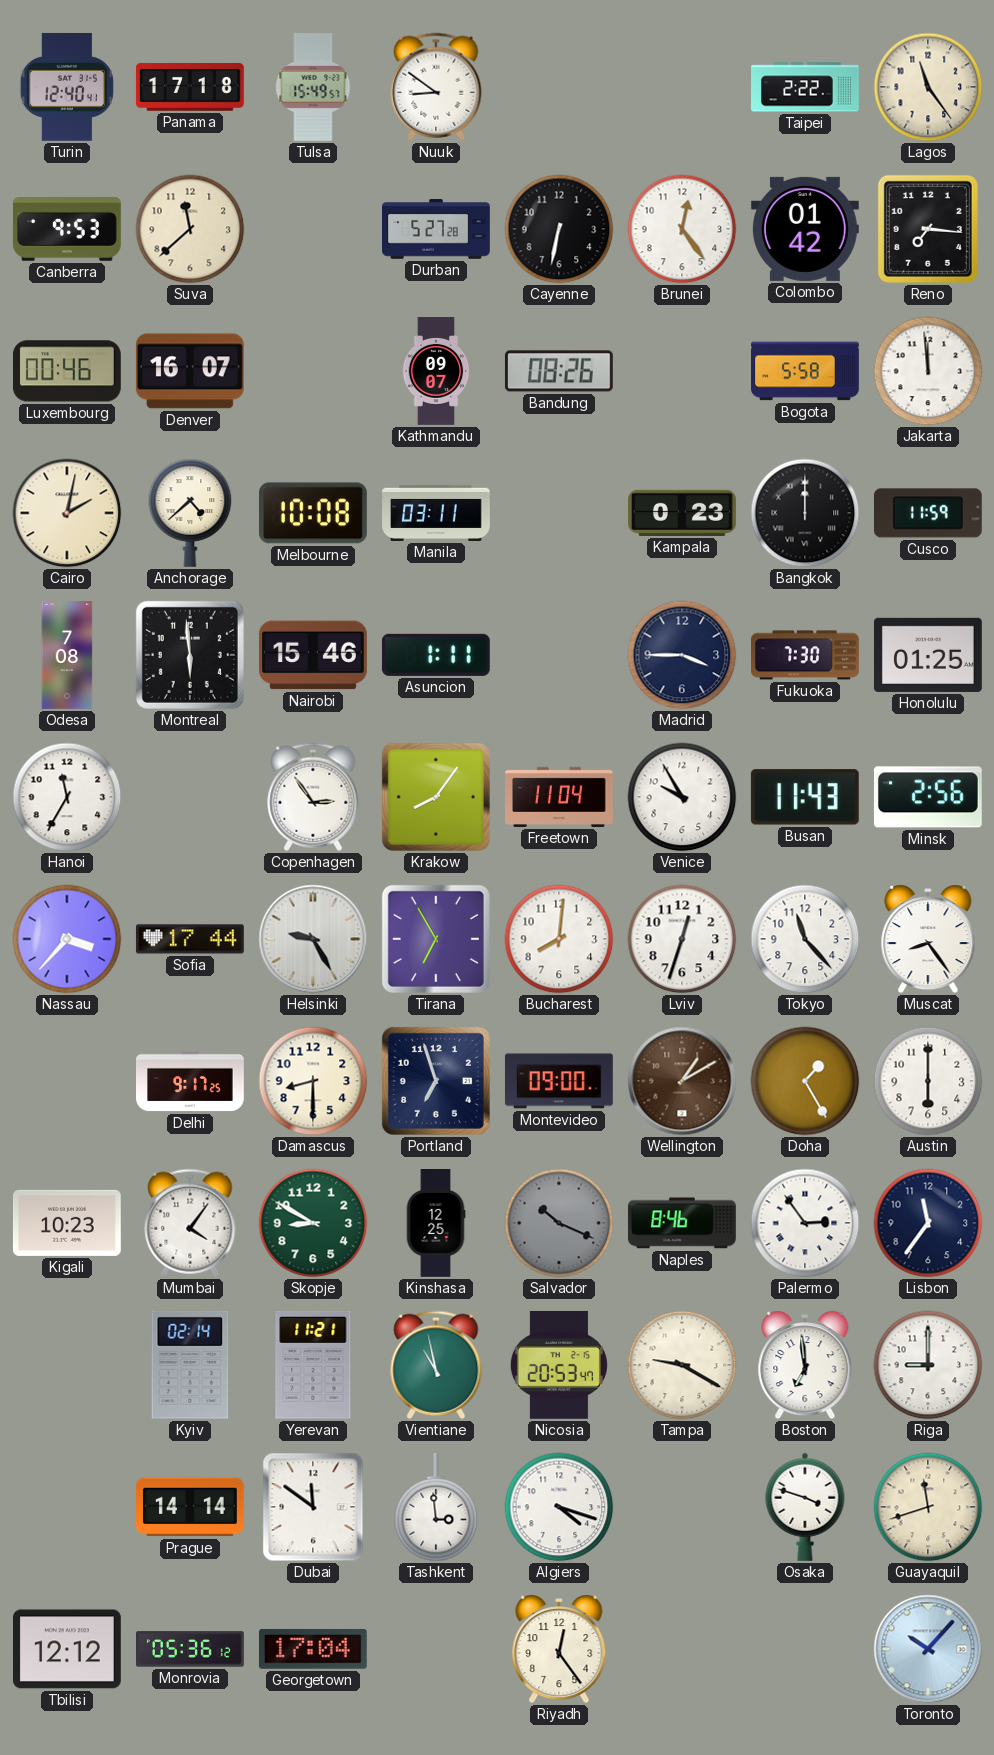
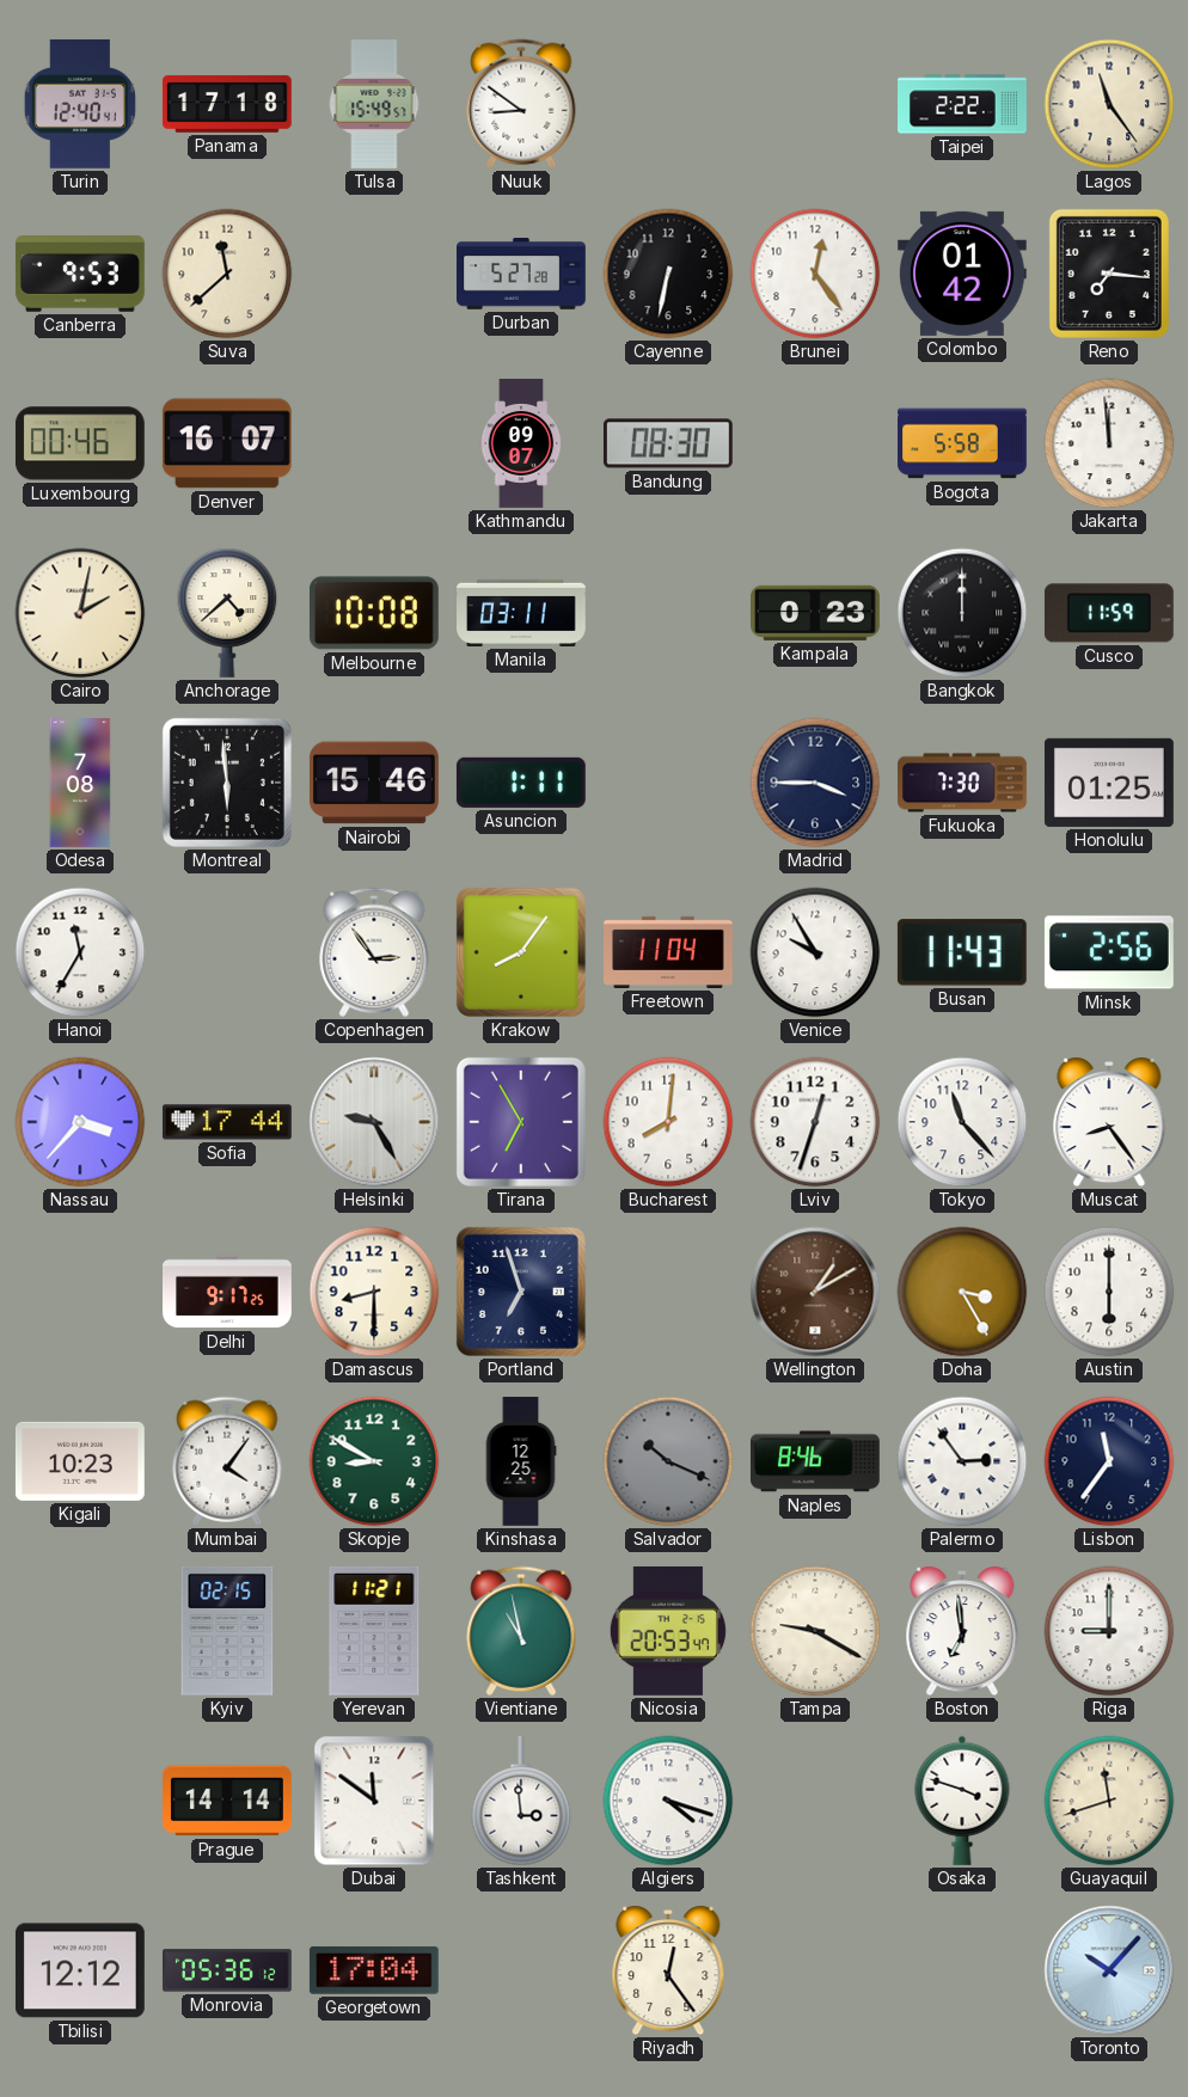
Bandung: 08:26 -> 08:30
Montevideo: 09:00 -> none
Doha: 1:25 -> 3:25
Kyiv: 02:14 -> 02:15
